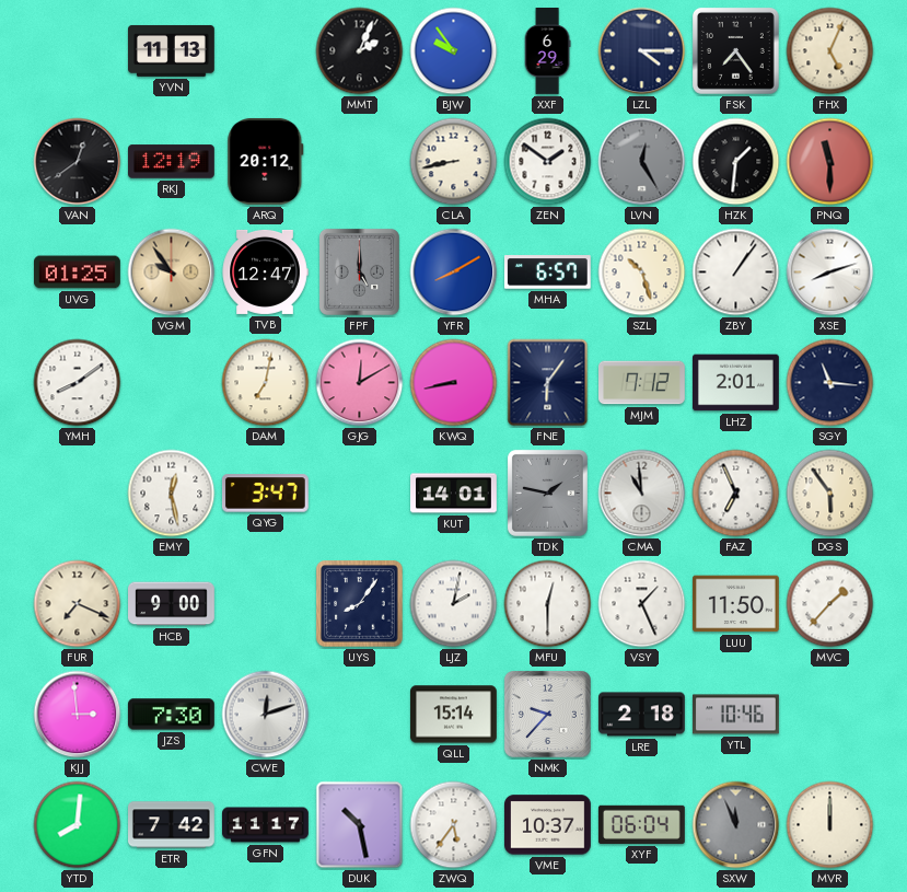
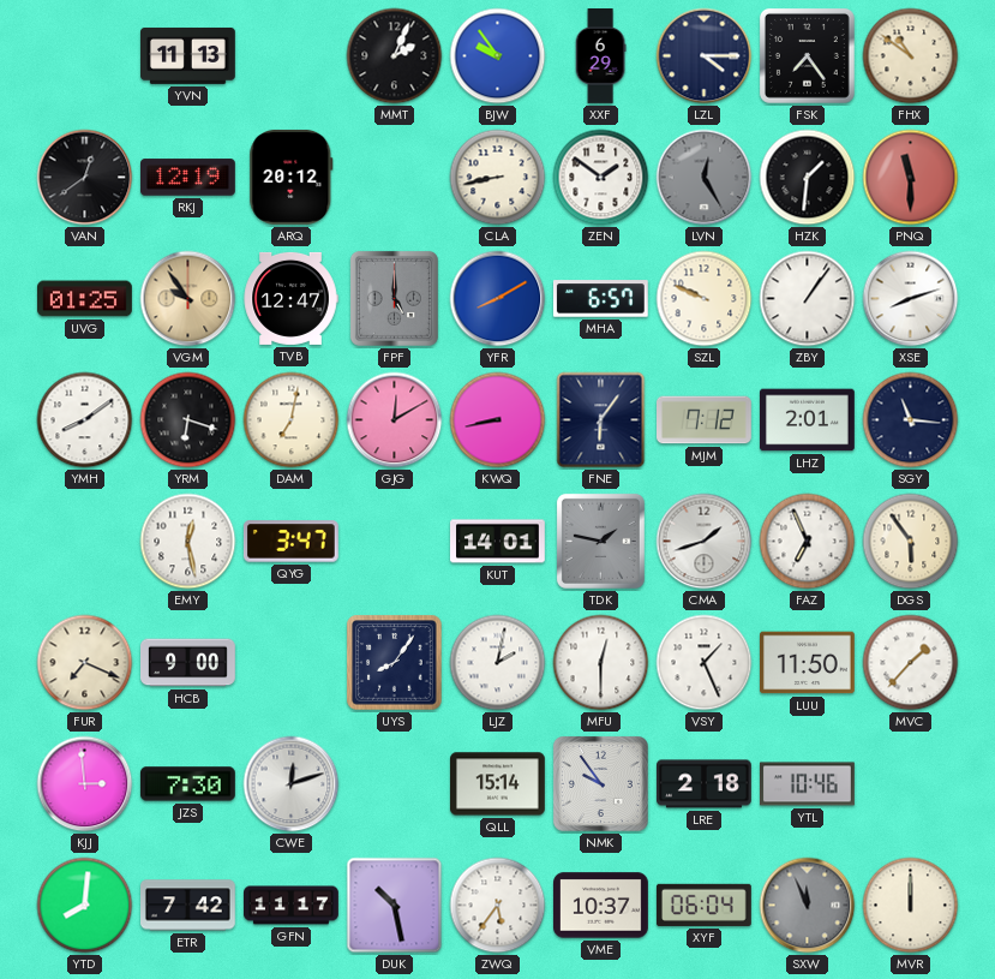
FHX: 5:04 -> 10:51
SZL: 10:27 -> 9:49
YRM: none -> 6:18
CMA: 10:59 -> 1:42
NMK: 9:37 -> 9:54
